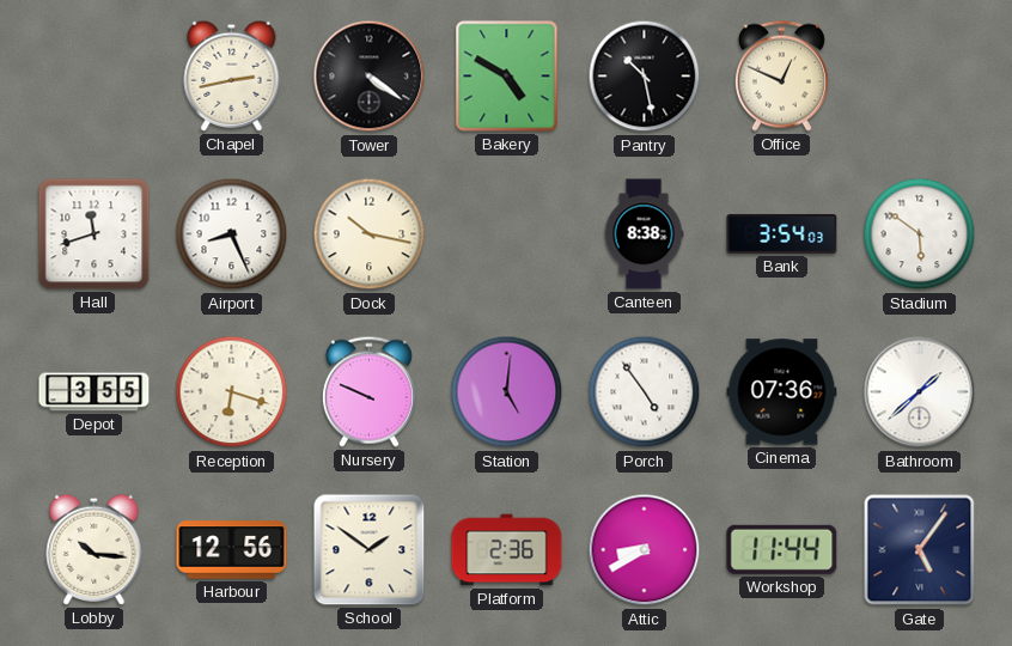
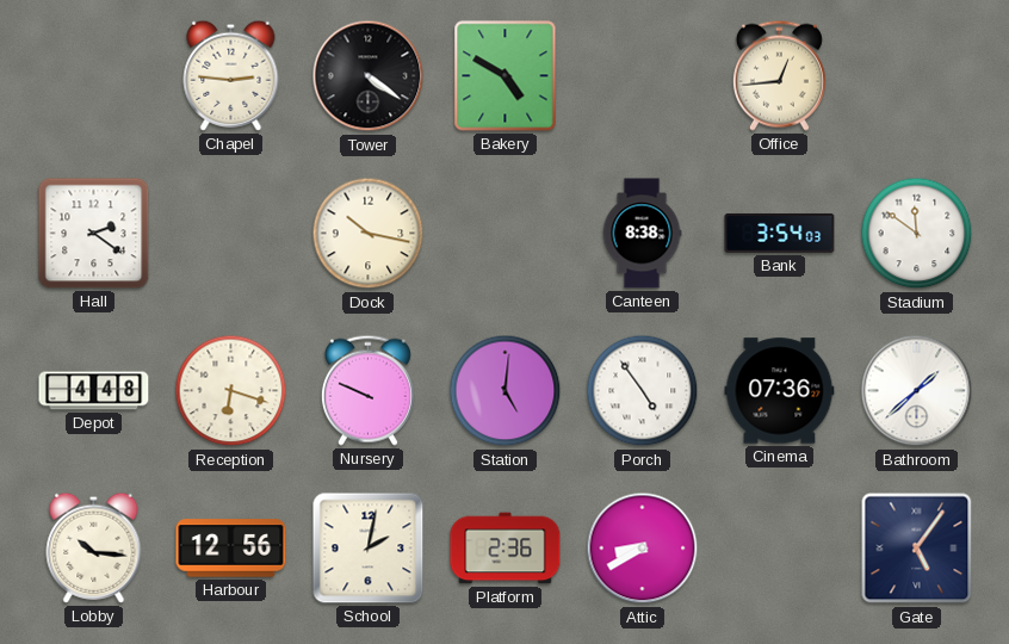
Chapel: 2:43 -> 2:46
Pantry: 10:28 -> none
Office: 12:49 -> 12:44
Hall: 11:42 -> 2:21
Airport: 8:26 -> none
Stadium: 5:51 -> 11:51
Depot: 3:55 -> 4:48
School: 1:51 -> 2:02
Workshop: 11:44 -> none
